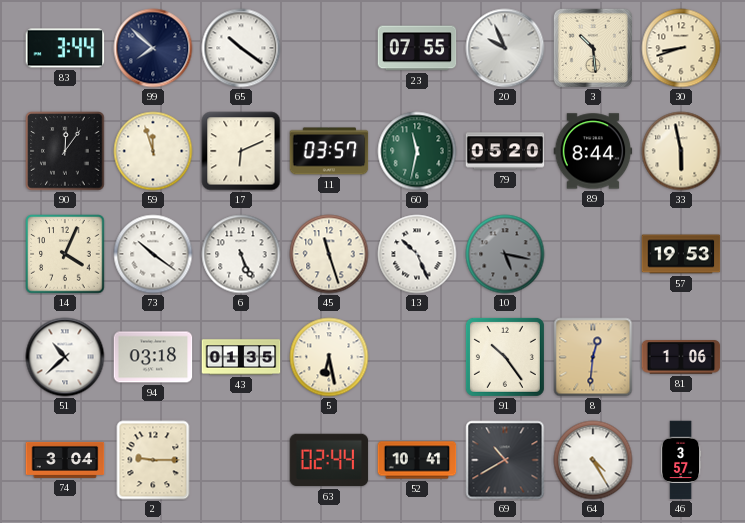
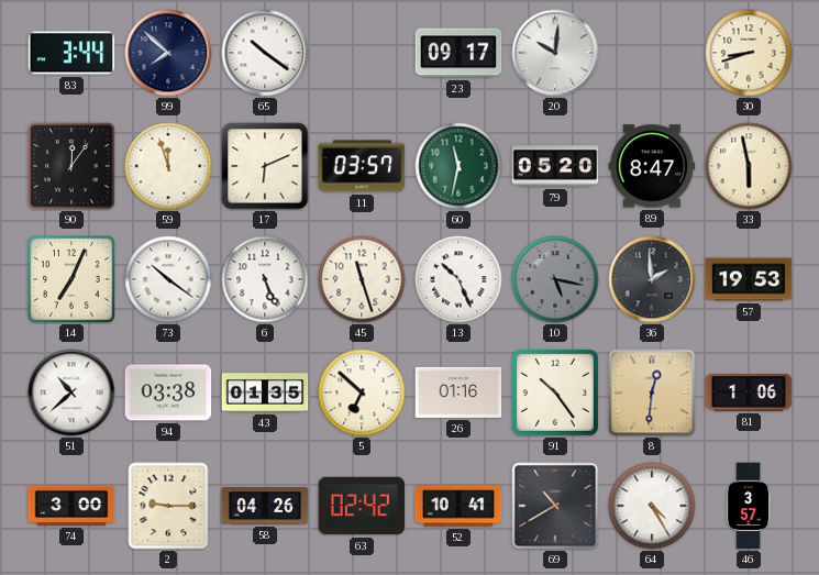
23: 07:55 -> 09:17
20: 9:56 -> 10:01
3: 10:29 -> none
89: 8:44 -> 8:47
14: 4:04 -> 7:04
36: none -> 1:59
94: 03:18 -> 03:38
5: 6:28 -> 6:52
26: none -> 01:16
74: 3:04 -> 3:00
58: none -> 04:26
63: 02:44 -> 02:42
